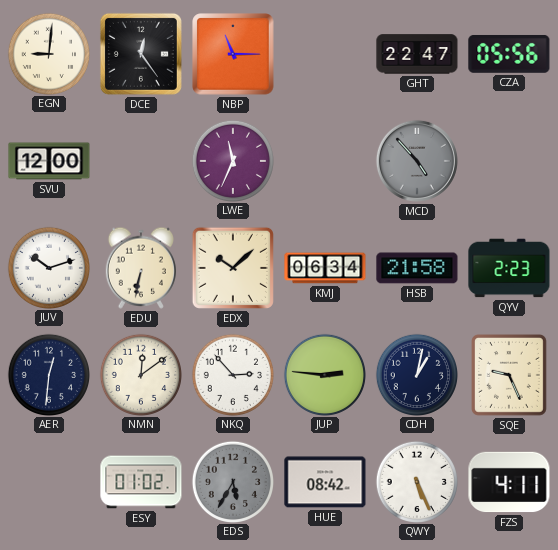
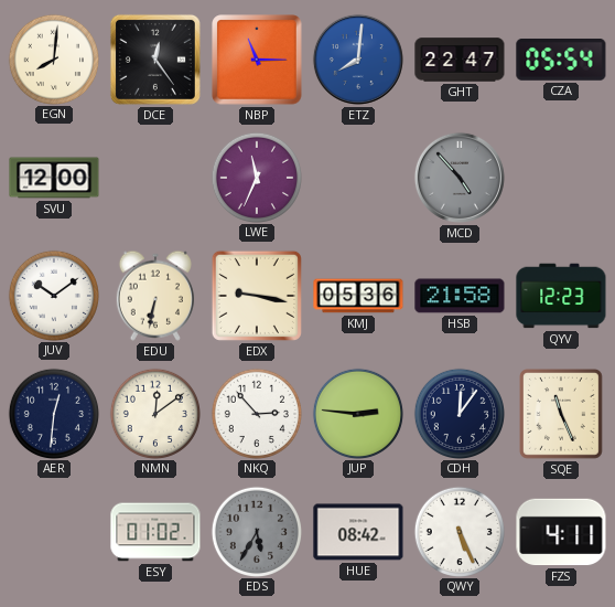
EGN: 9:01 -> 8:01
ETZ: none -> 8:01
CZA: 05:56 -> 05:54
JUV: 10:12 -> 10:09
EDX: 10:08 -> 9:17
KMJ: 06:34 -> 05:36
QYV: 2:23 -> 12:23
CDH: 1:02 -> 12:06
SQE: 9:26 -> 11:26
